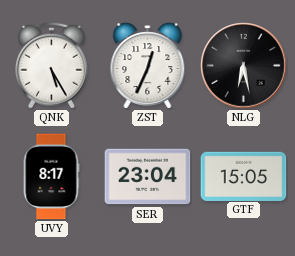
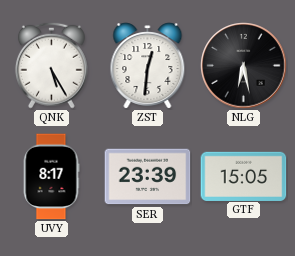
ZST: 12:34 -> 12:31
SER: 23:04 -> 23:39
